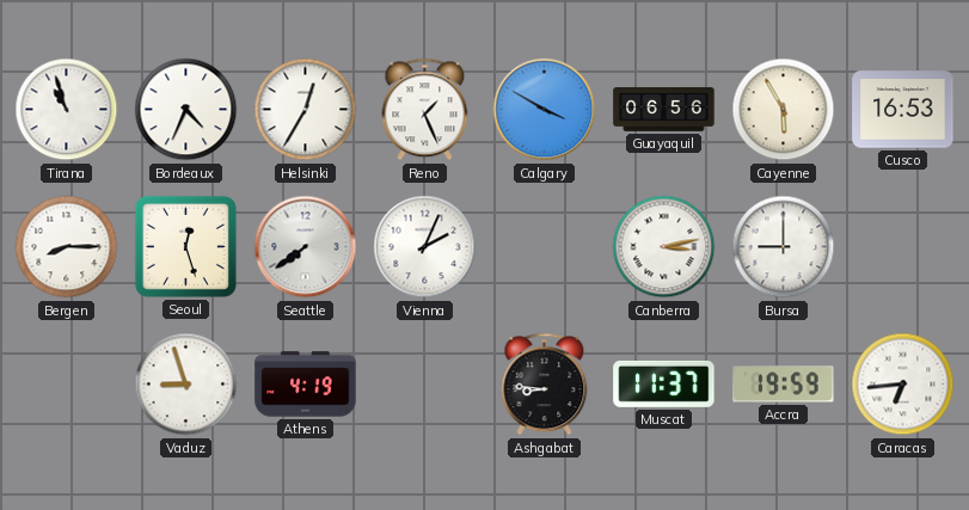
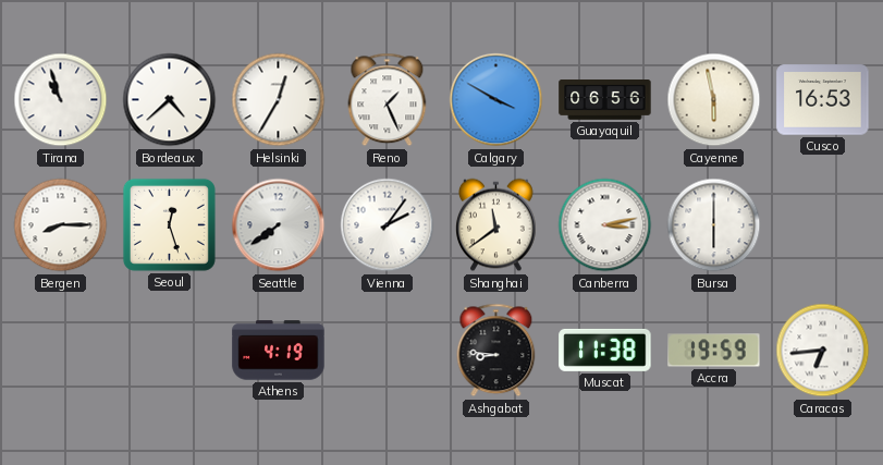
Bordeaux: 4:34 -> 4:38
Cayenne: 5:55 -> 5:58
Vienna: 2:04 -> 2:06
Shanghai: none -> 11:39
Bursa: 9:00 -> 6:00
Vaduz: 8:57 -> none
Muscat: 11:37 -> 11:38
